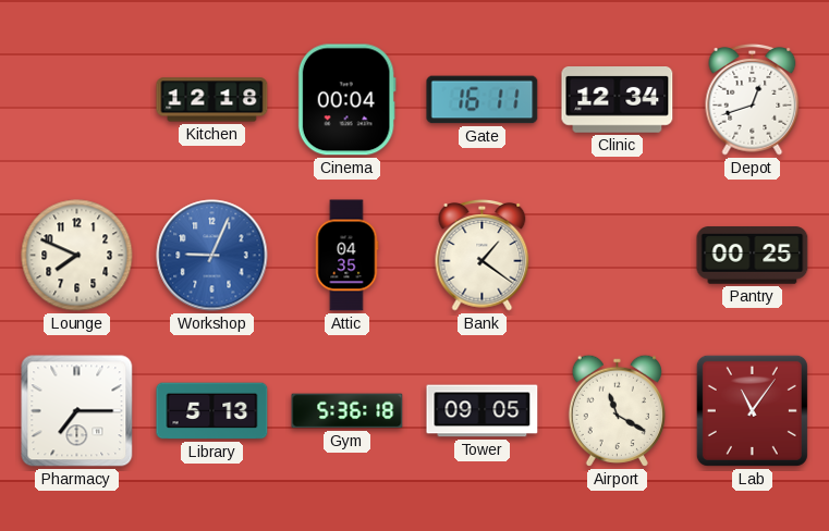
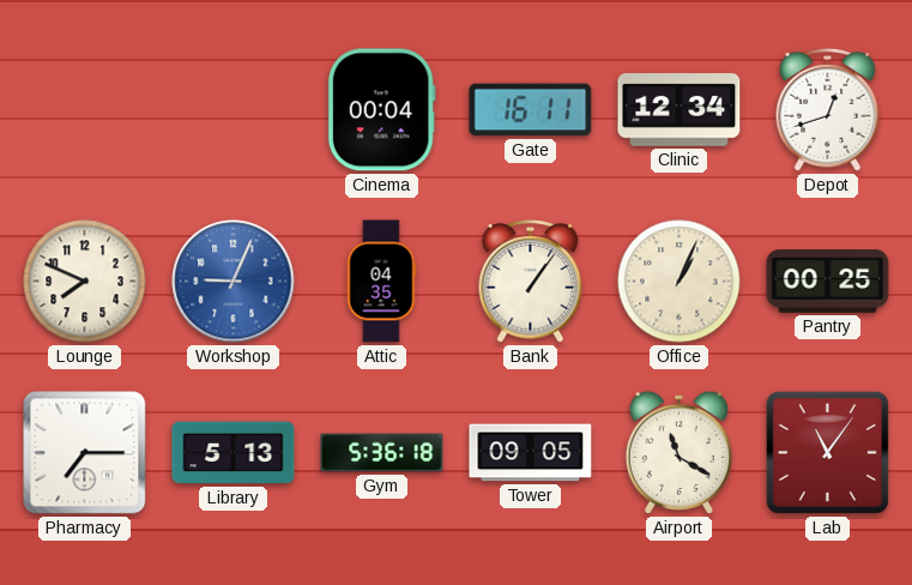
Kitchen: 12:18 -> none
Bank: 1:21 -> 1:06
Office: none -> 1:04
